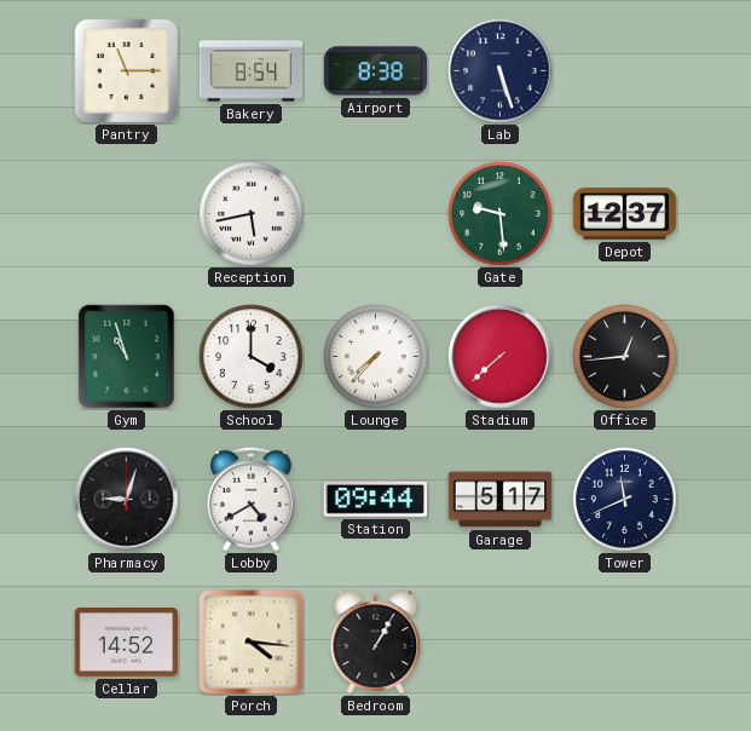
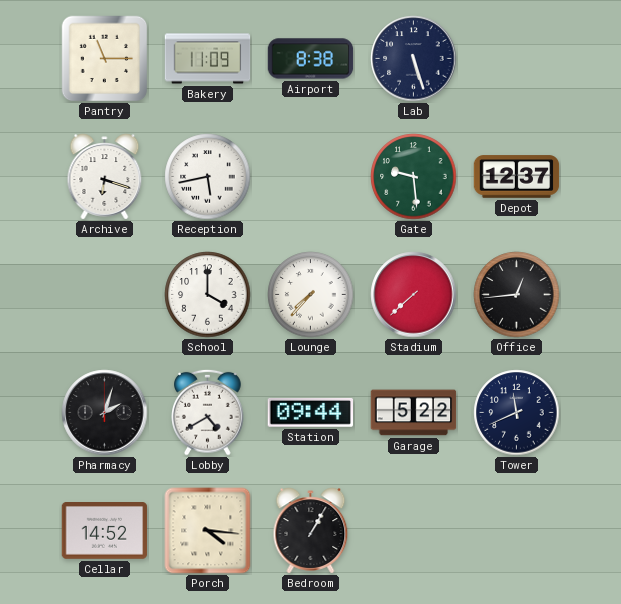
Bakery: 8:54 -> 11:09
Archive: none -> 6:18
Gym: 10:57 -> none
Pharmacy: 9:03 -> 2:03
Garage: 5:17 -> 5:22
